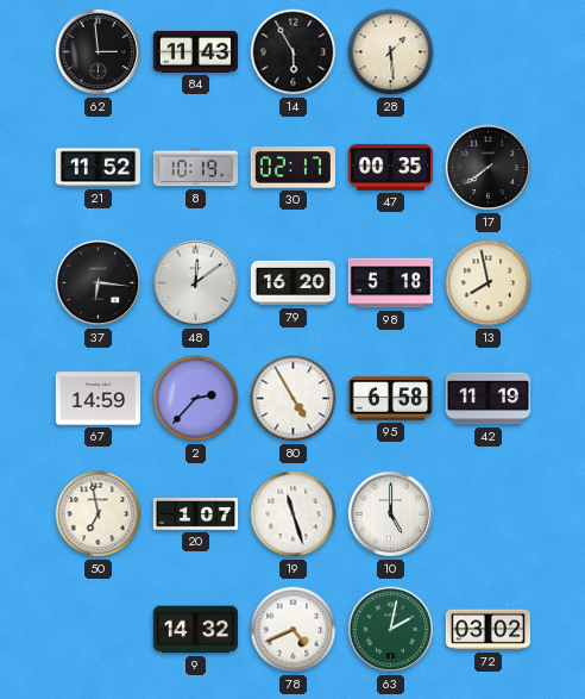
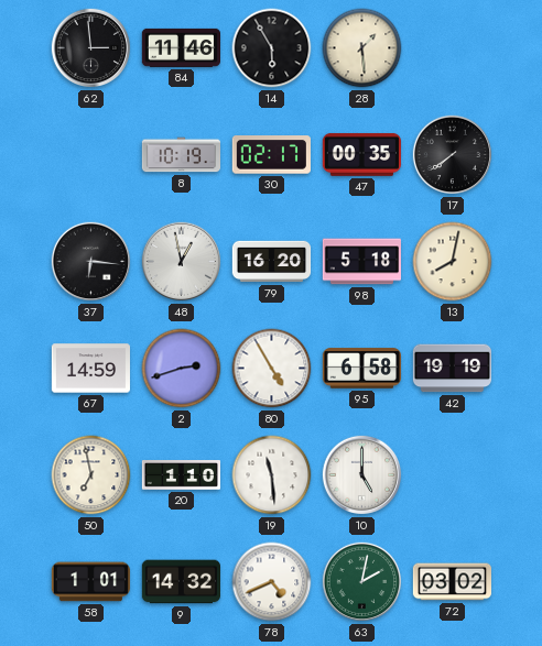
84: 11:43 -> 11:46
21: 11:52 -> none
48: 12:09 -> 12:58
13: 7:58 -> 8:02
2: 2:37 -> 2:42
42: 11:19 -> 19:19
20: 1:07 -> 1:10
19: 11:27 -> 11:29
58: none -> 1:01
